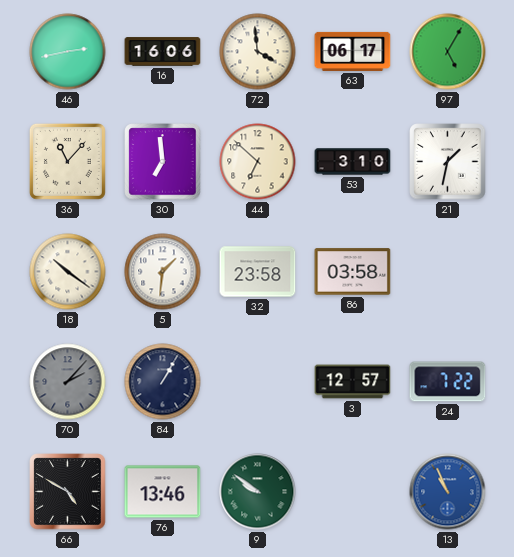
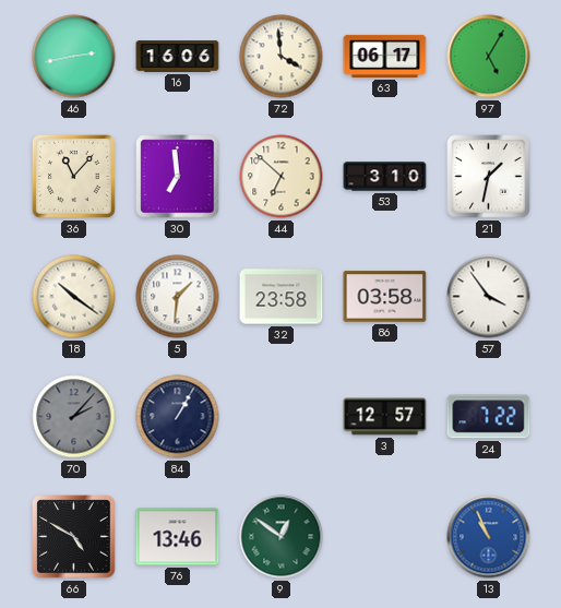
57: none -> 3:54
9: 9:51 -> 12:51
